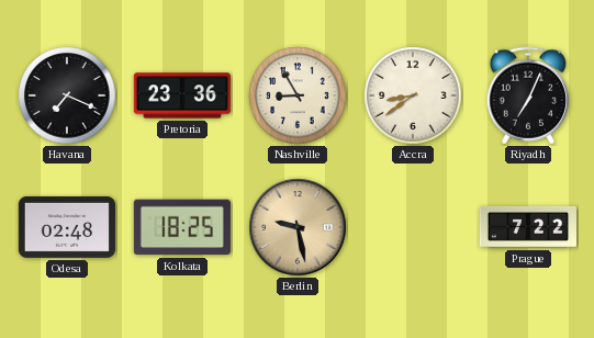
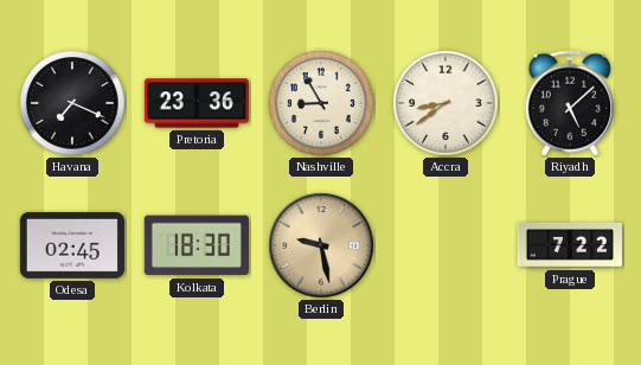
Riyadh: 7:04 -> 5:08
Odesa: 02:48 -> 02:45
Kolkata: 18:25 -> 18:30
